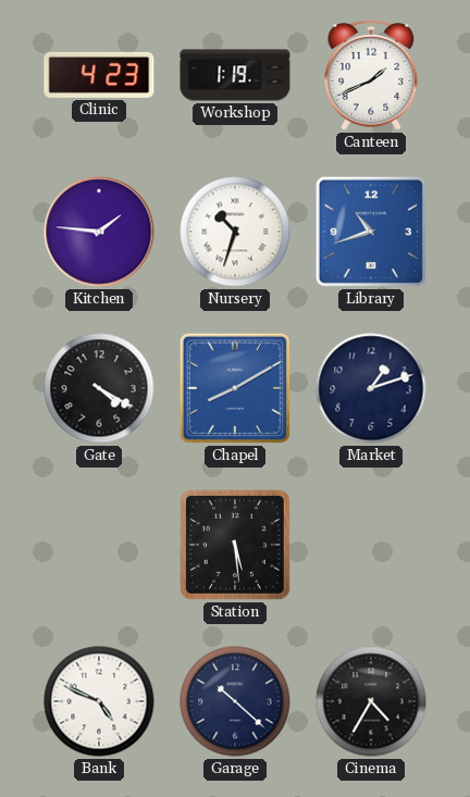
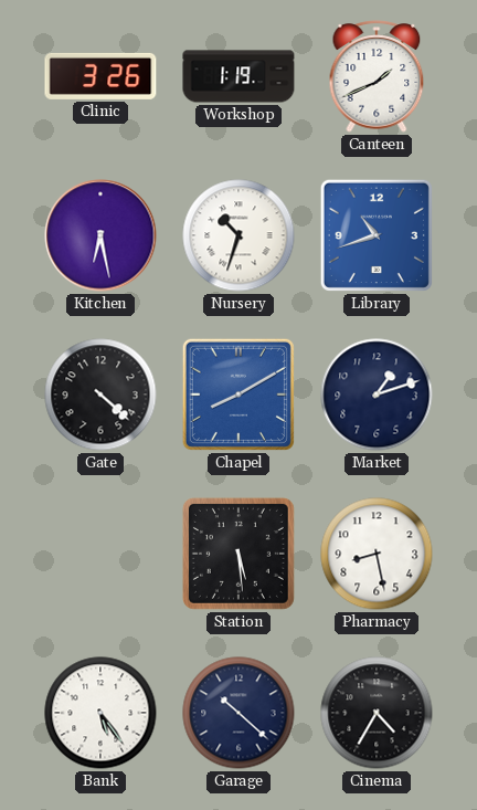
Clinic: 4:23 -> 3:26
Kitchen: 1:46 -> 6:28
Gate: 4:20 -> 4:22
Pharmacy: none -> 8:28
Bank: 4:49 -> 5:24
